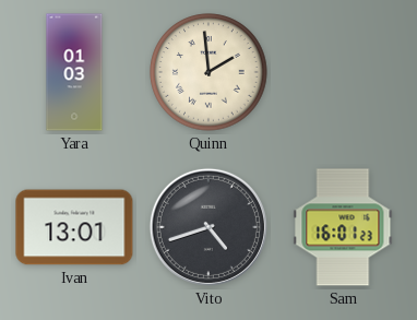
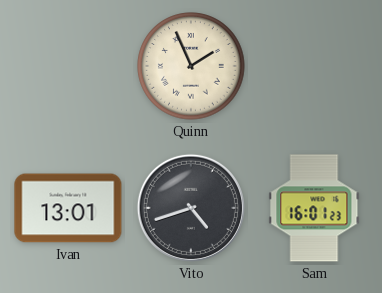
Yara: 01:03 -> none
Quinn: 1:59 -> 1:56
